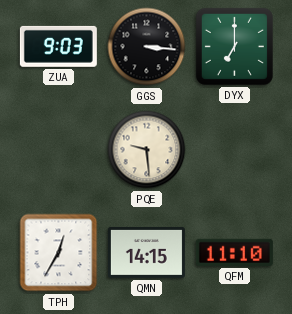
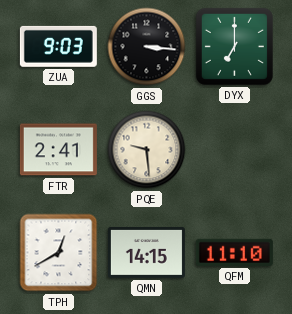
FTR: none -> 2:41
TPH: 12:35 -> 12:40
